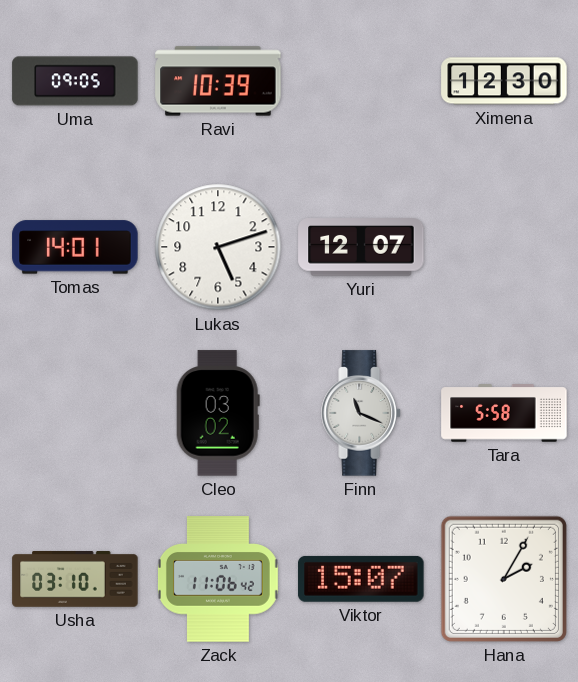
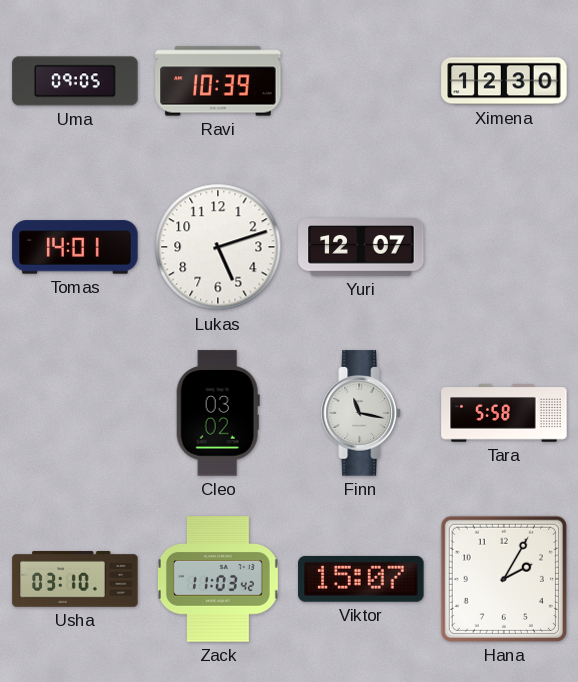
Finn: 11:19 -> 11:17
Zack: 11:06 -> 11:03
